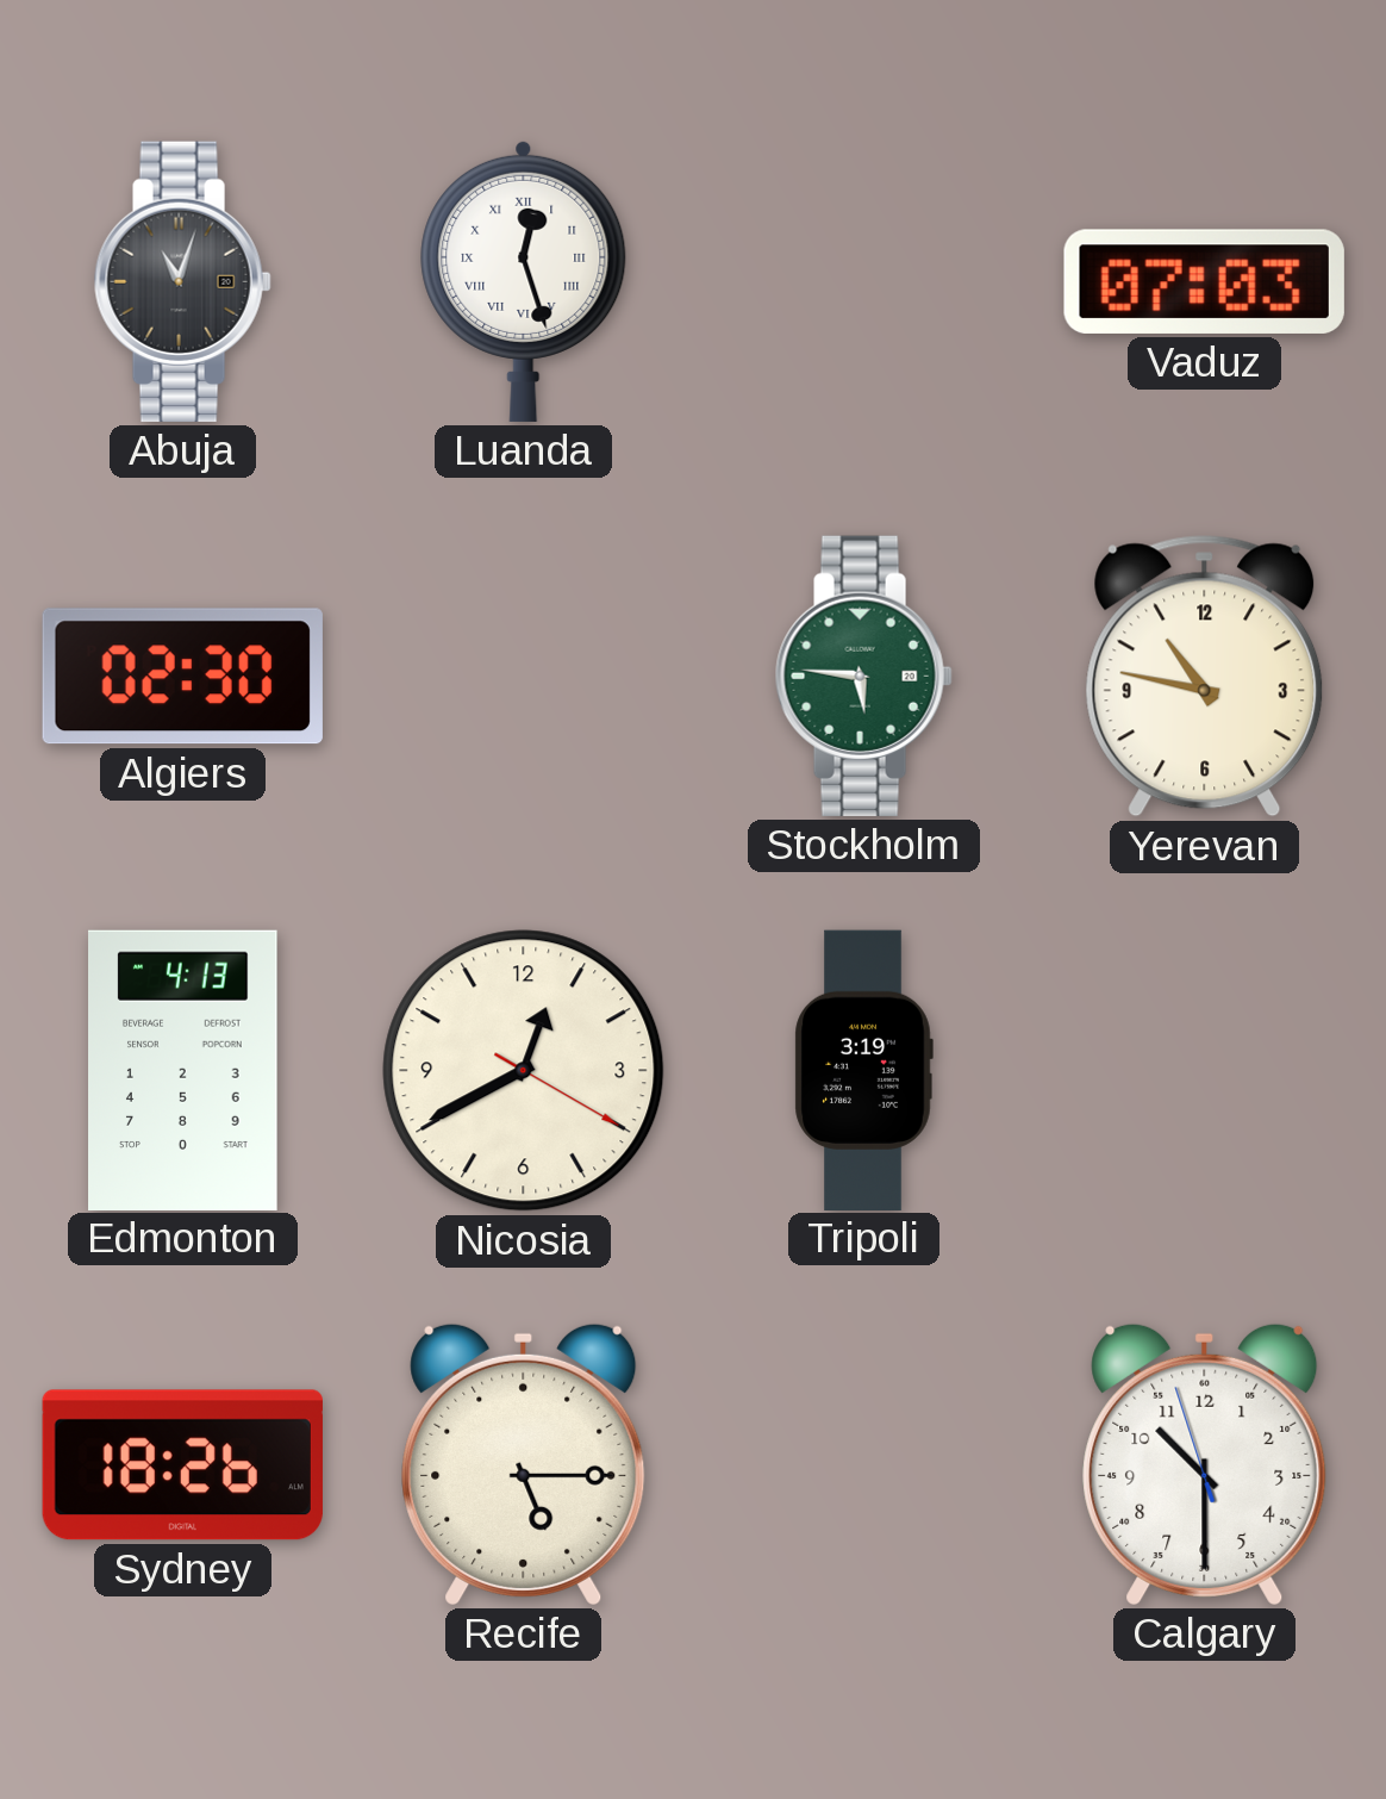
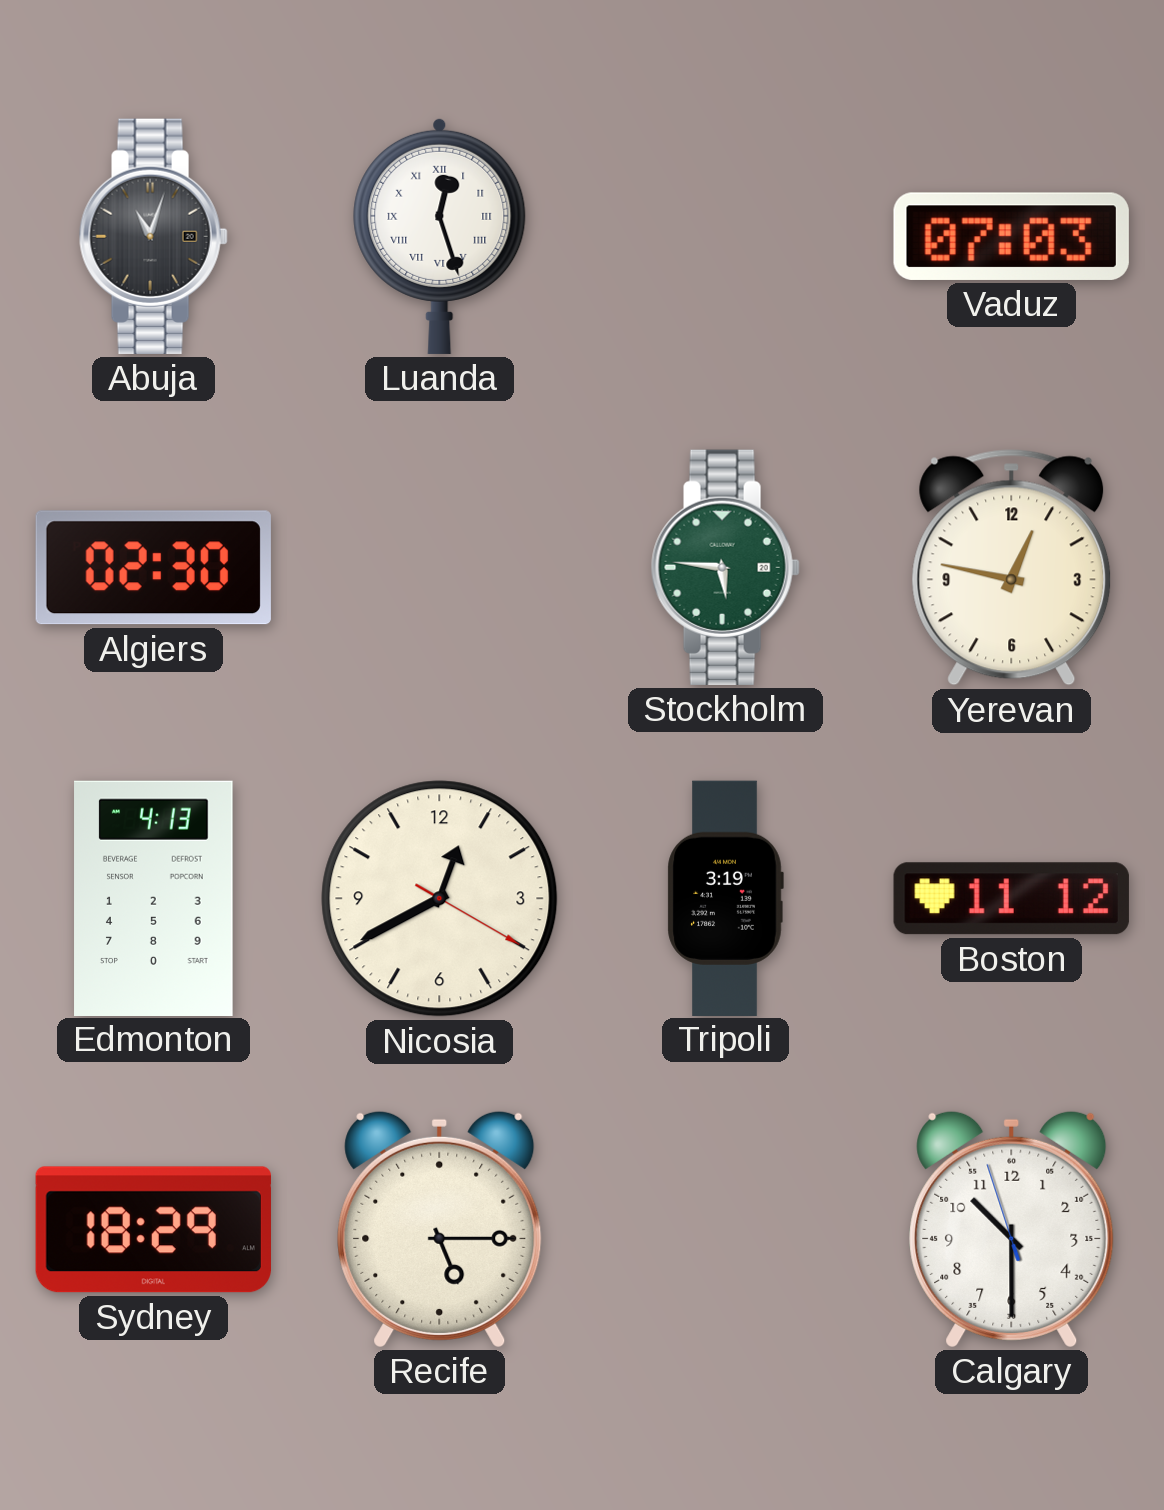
Yerevan: 10:47 -> 12:47
Boston: none -> 11:12
Sydney: 18:26 -> 18:29
